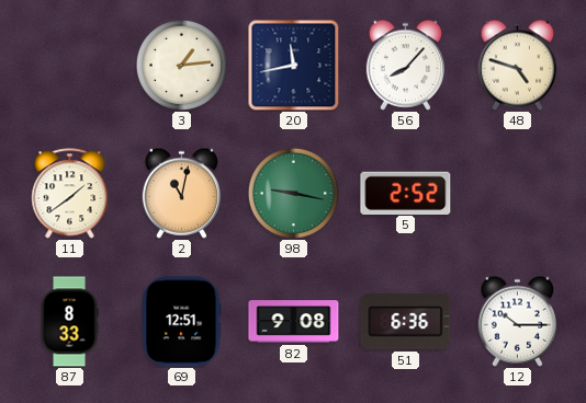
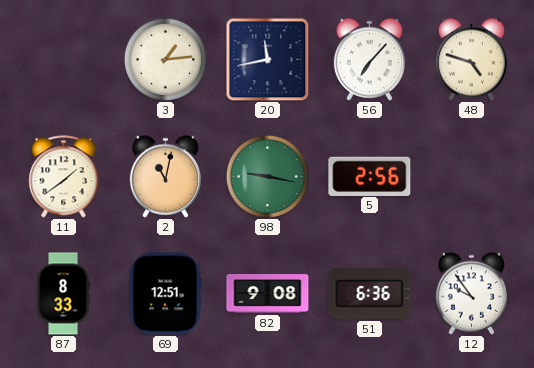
56: 8:07 -> 7:07
5: 2:52 -> 2:56
12: 10:15 -> 9:54
